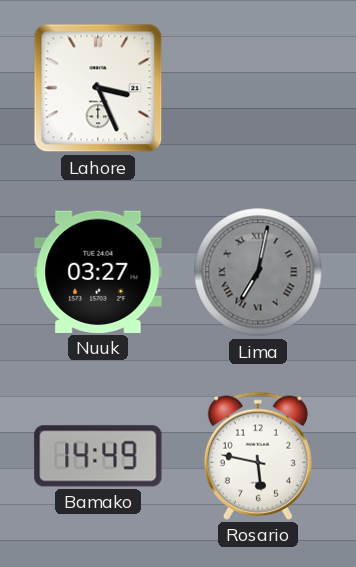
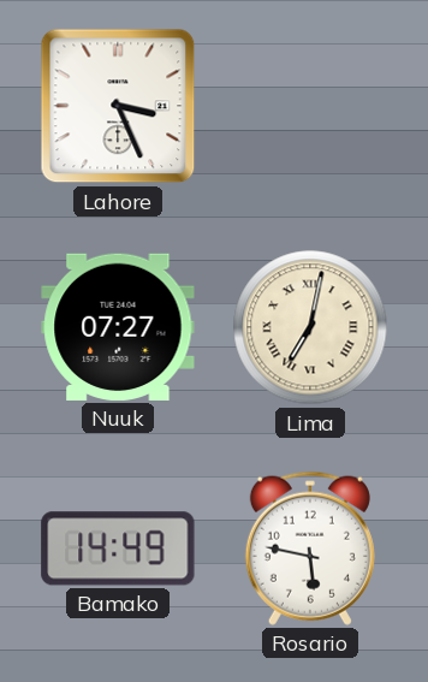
Nuuk: 03:27 -> 07:27
Lima dial: grey -> cream
